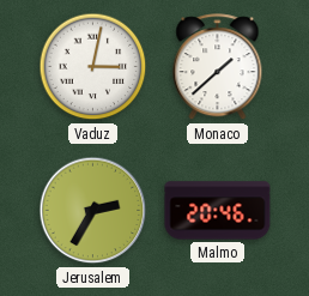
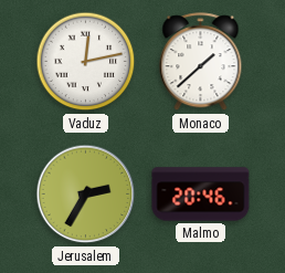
Vaduz: 3:02 -> 12:13
